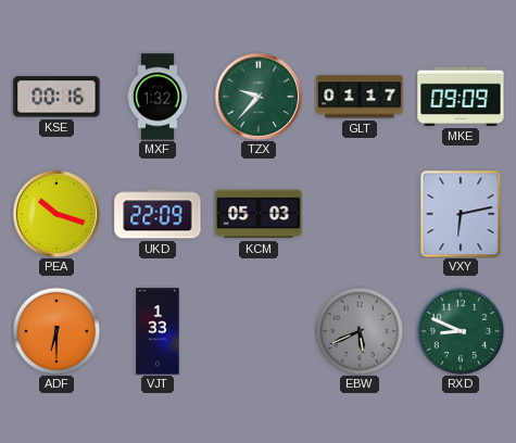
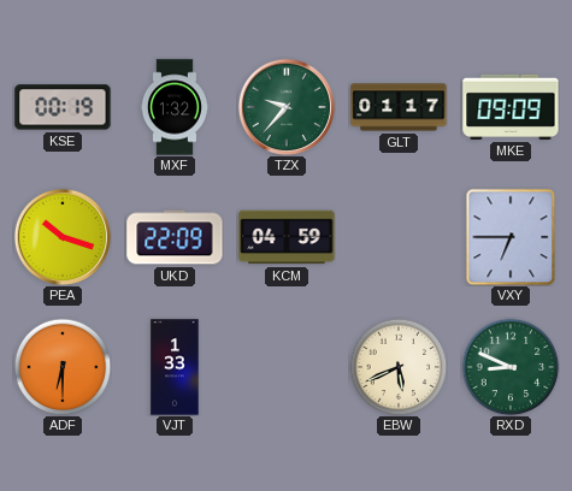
KSE: 00:16 -> 00:19
KCM: 05:03 -> 04:59
VXY: 6:13 -> 6:45
EBW dial: grey -> cream
